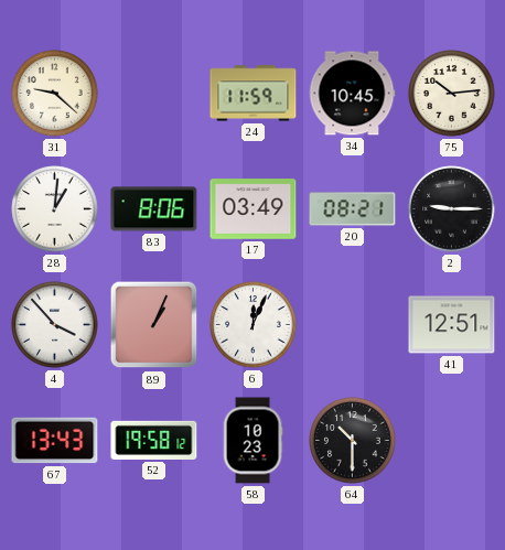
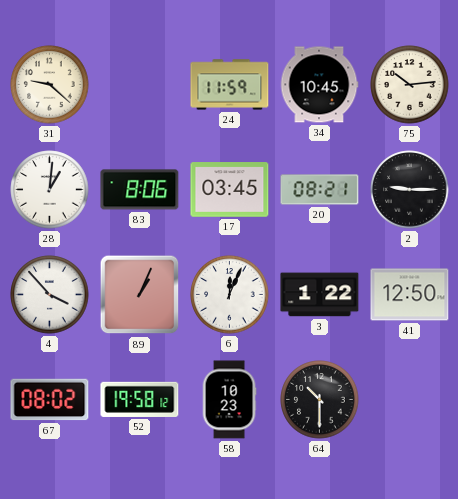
17: 03:49 -> 03:45
3: none -> 1:22
41: 12:51 -> 12:50
67: 13:43 -> 08:02
